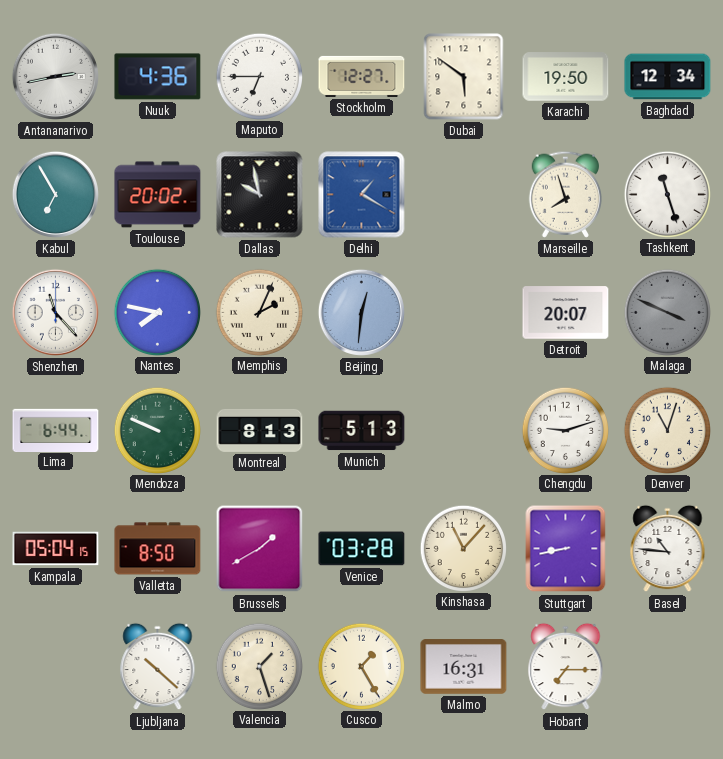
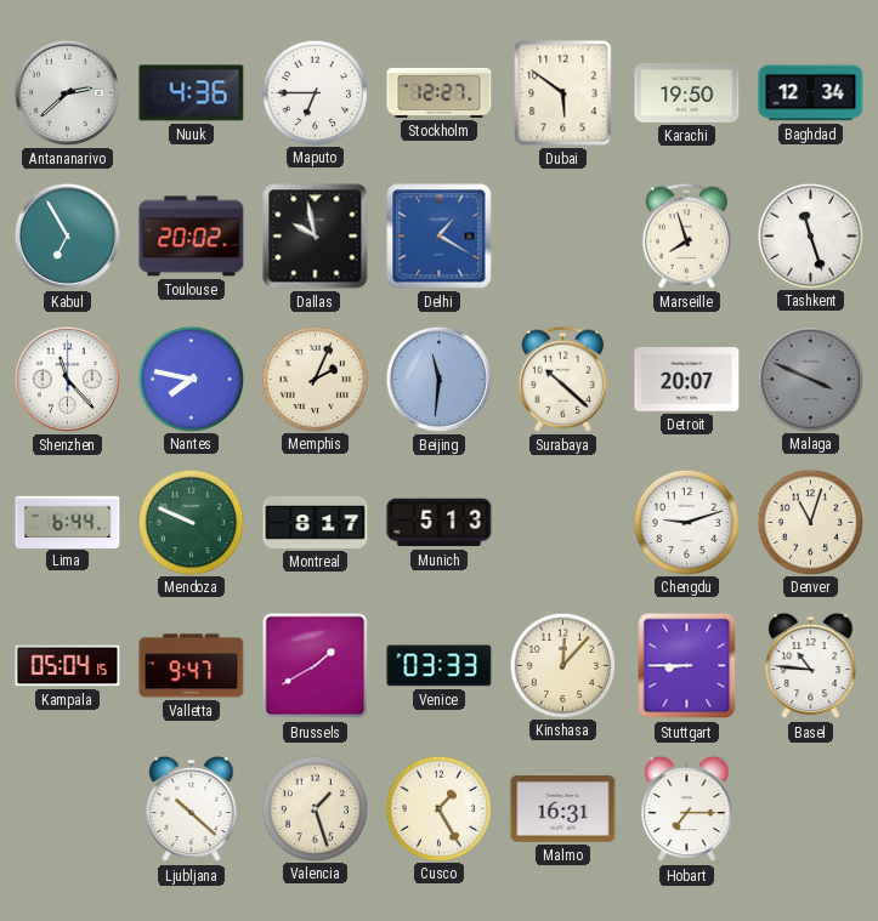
Antananarivo: 2:43 -> 2:38
Beijing: 12:31 -> 11:31
Surabaya: none -> 10:22
Montreal: 8:13 -> 8:17
Valletta: 8:50 -> 9:47
Venice: 03:28 -> 03:33
Kinshasa: 11:07 -> 12:07
Stuttgart: 8:43 -> 8:45
